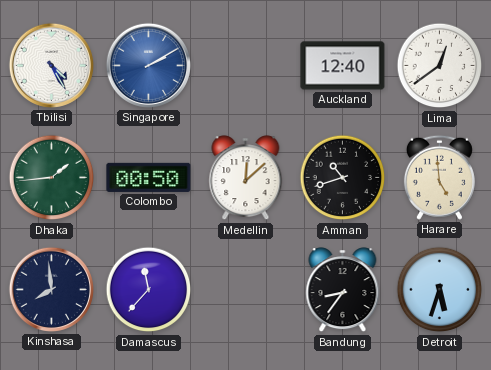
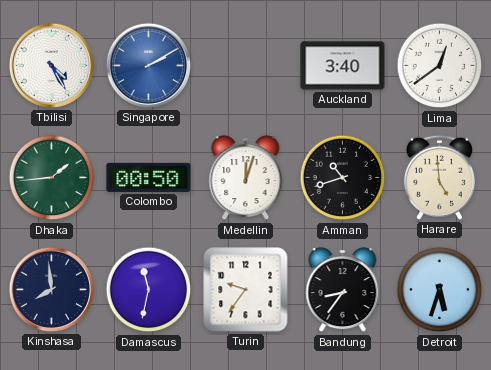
Auckland: 12:40 -> 3:40
Medellin: 12:08 -> 12:03
Damascus: 11:37 -> 11:32
Turin: none -> 9:36
